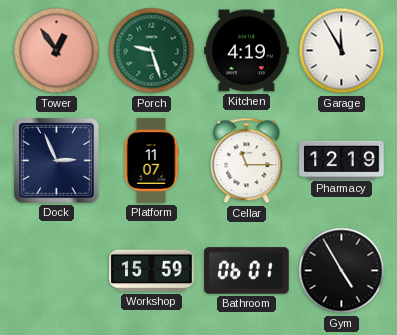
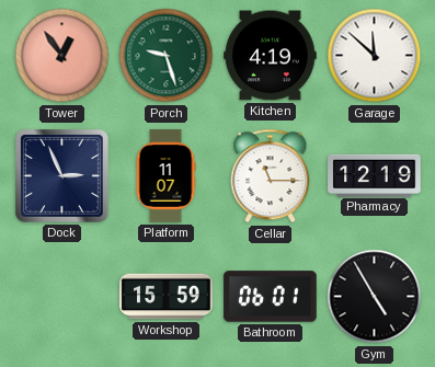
Garage: 11:55 -> 11:52
